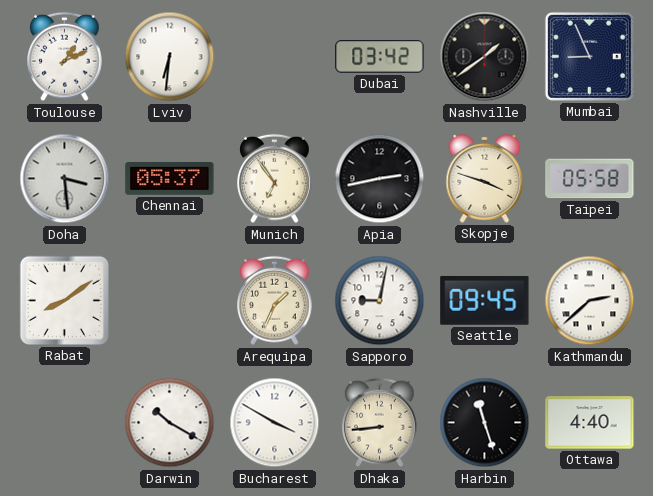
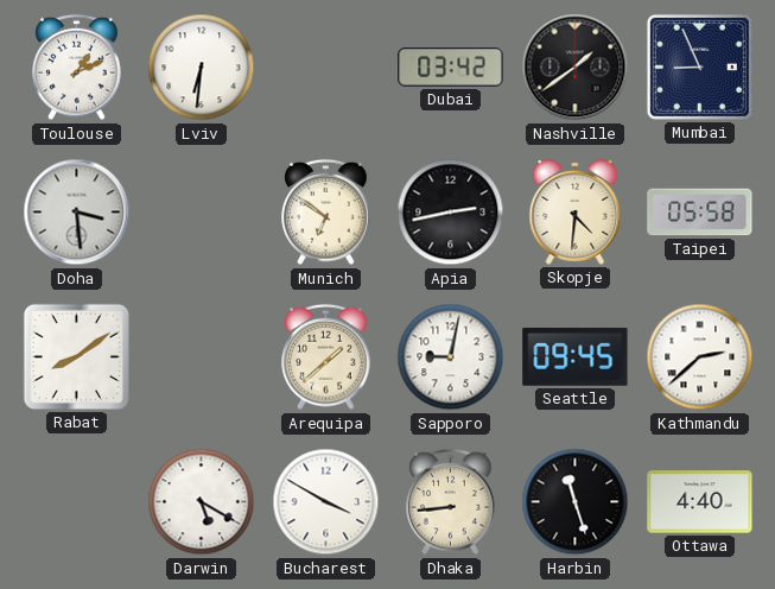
Chennai: 05:37 -> none
Munich: 6:54 -> 6:51
Skopje: 3:48 -> 4:31
Arequipa: 1:34 -> 1:38
Darwin: 10:20 -> 5:20
